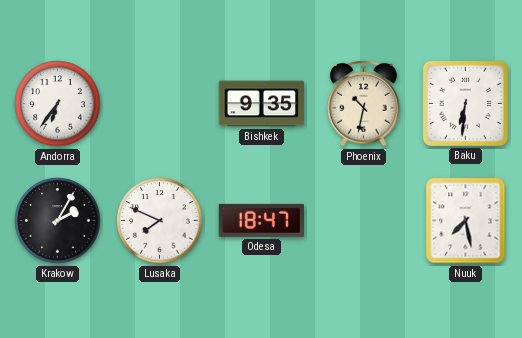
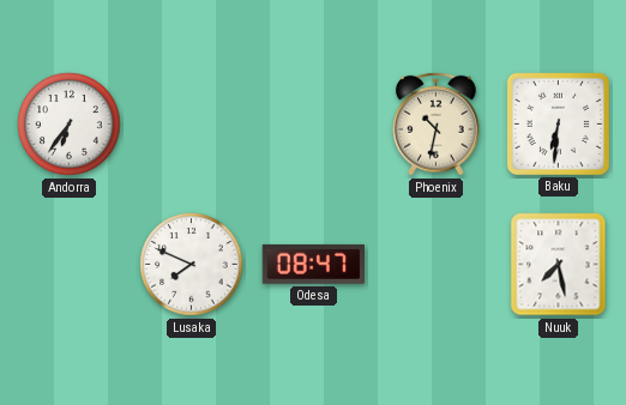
Bishkek: 9:35 -> none
Krakow: 2:05 -> none
Odesa: 18:47 -> 08:47
